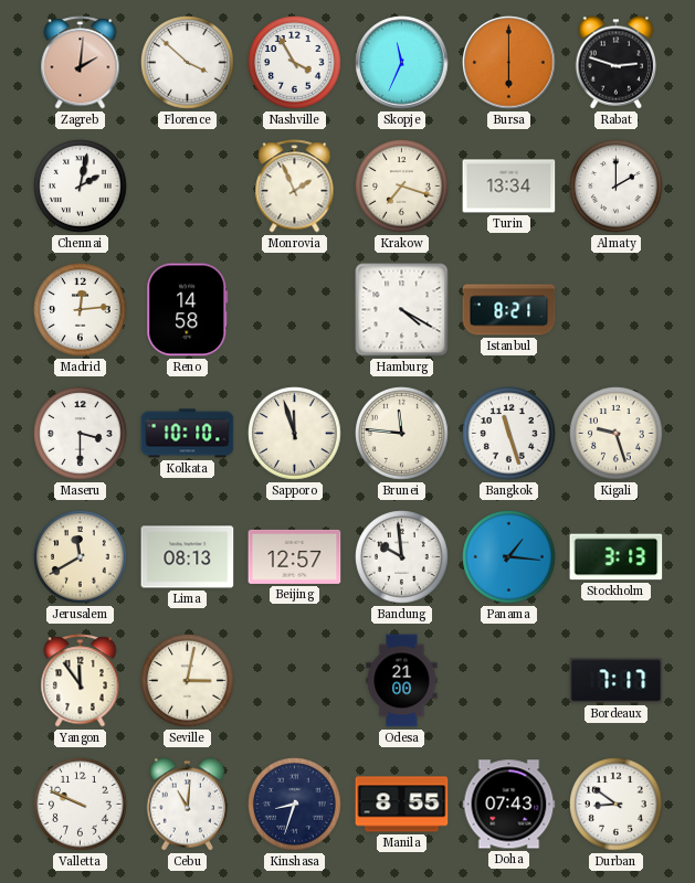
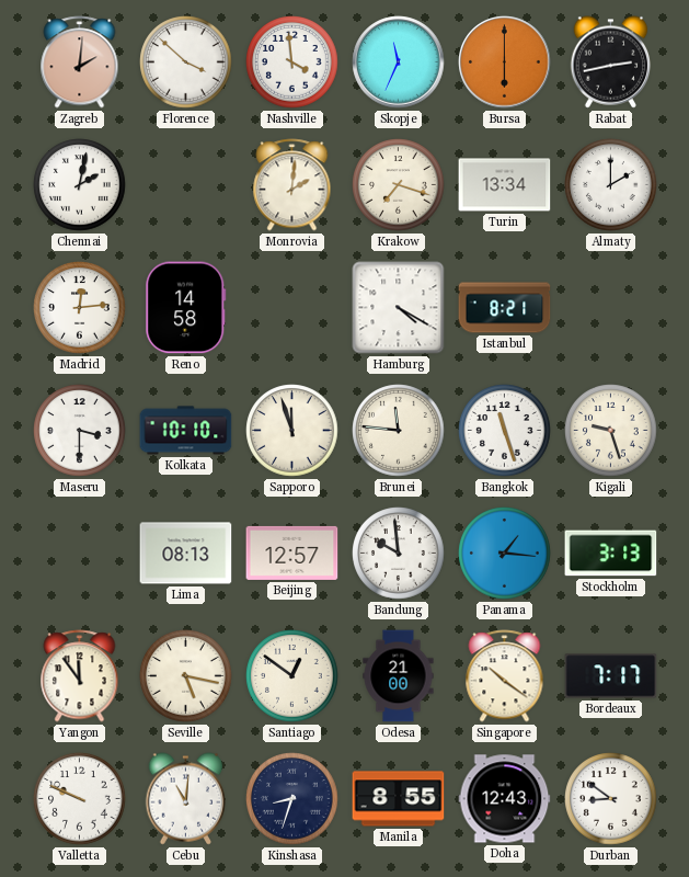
Nashville: 3:55 -> 3:59
Rabat: 2:48 -> 2:43
Monrovia: 1:56 -> 2:01
Jerusalem: 11:40 -> none
Seville: 3:02 -> 5:17
Santiago: none -> 12:51
Singapore: none -> 10:21
Doha: 07:43 -> 12:43
